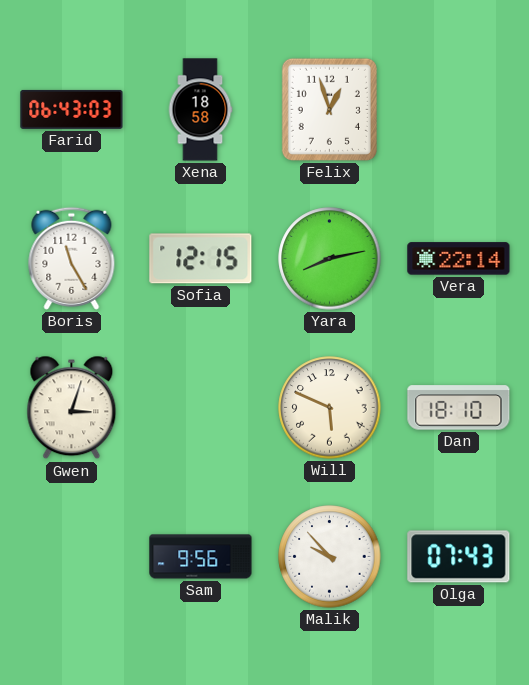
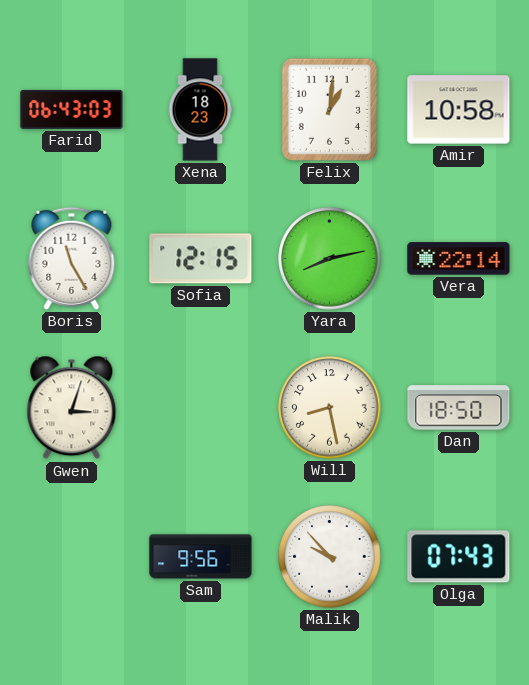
Xena: 18:58 -> 18:23
Felix: 12:57 -> 1:01
Amir: none -> 10:58
Will: 5:49 -> 8:28
Dan: 18:10 -> 18:50
